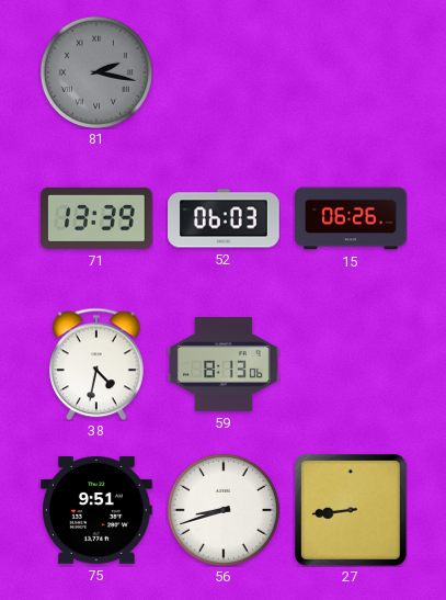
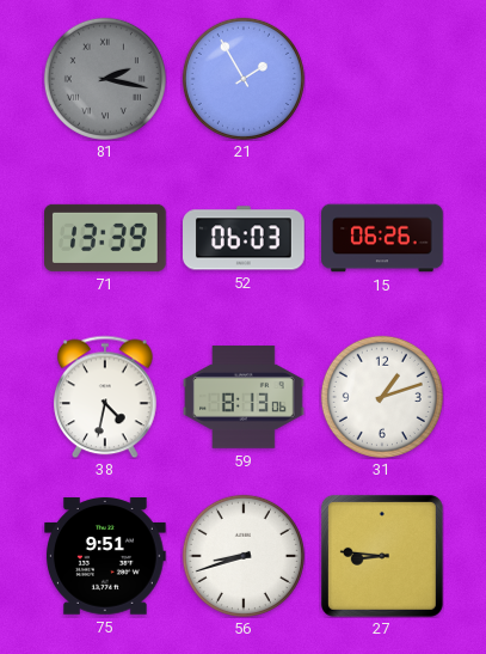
21: none -> 1:55
31: none -> 1:12
27: 8:44 -> 8:46
